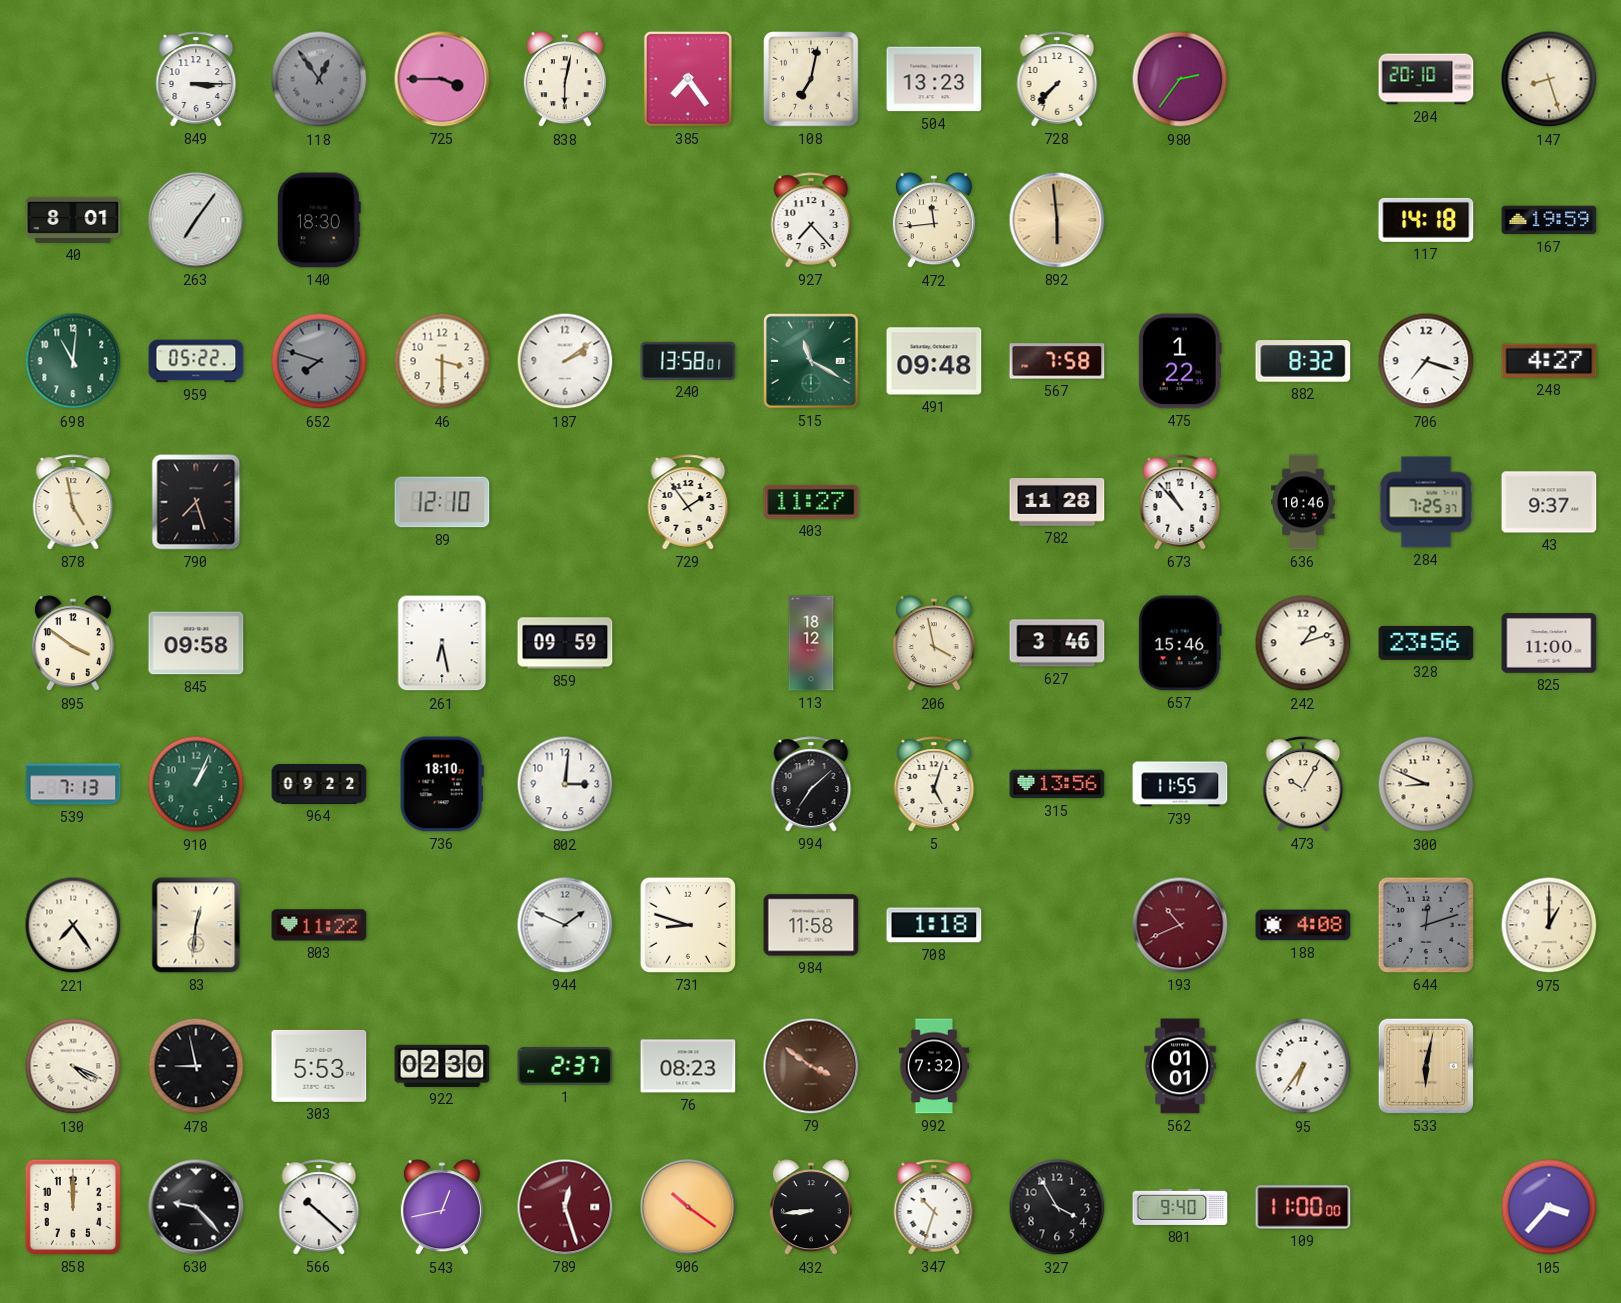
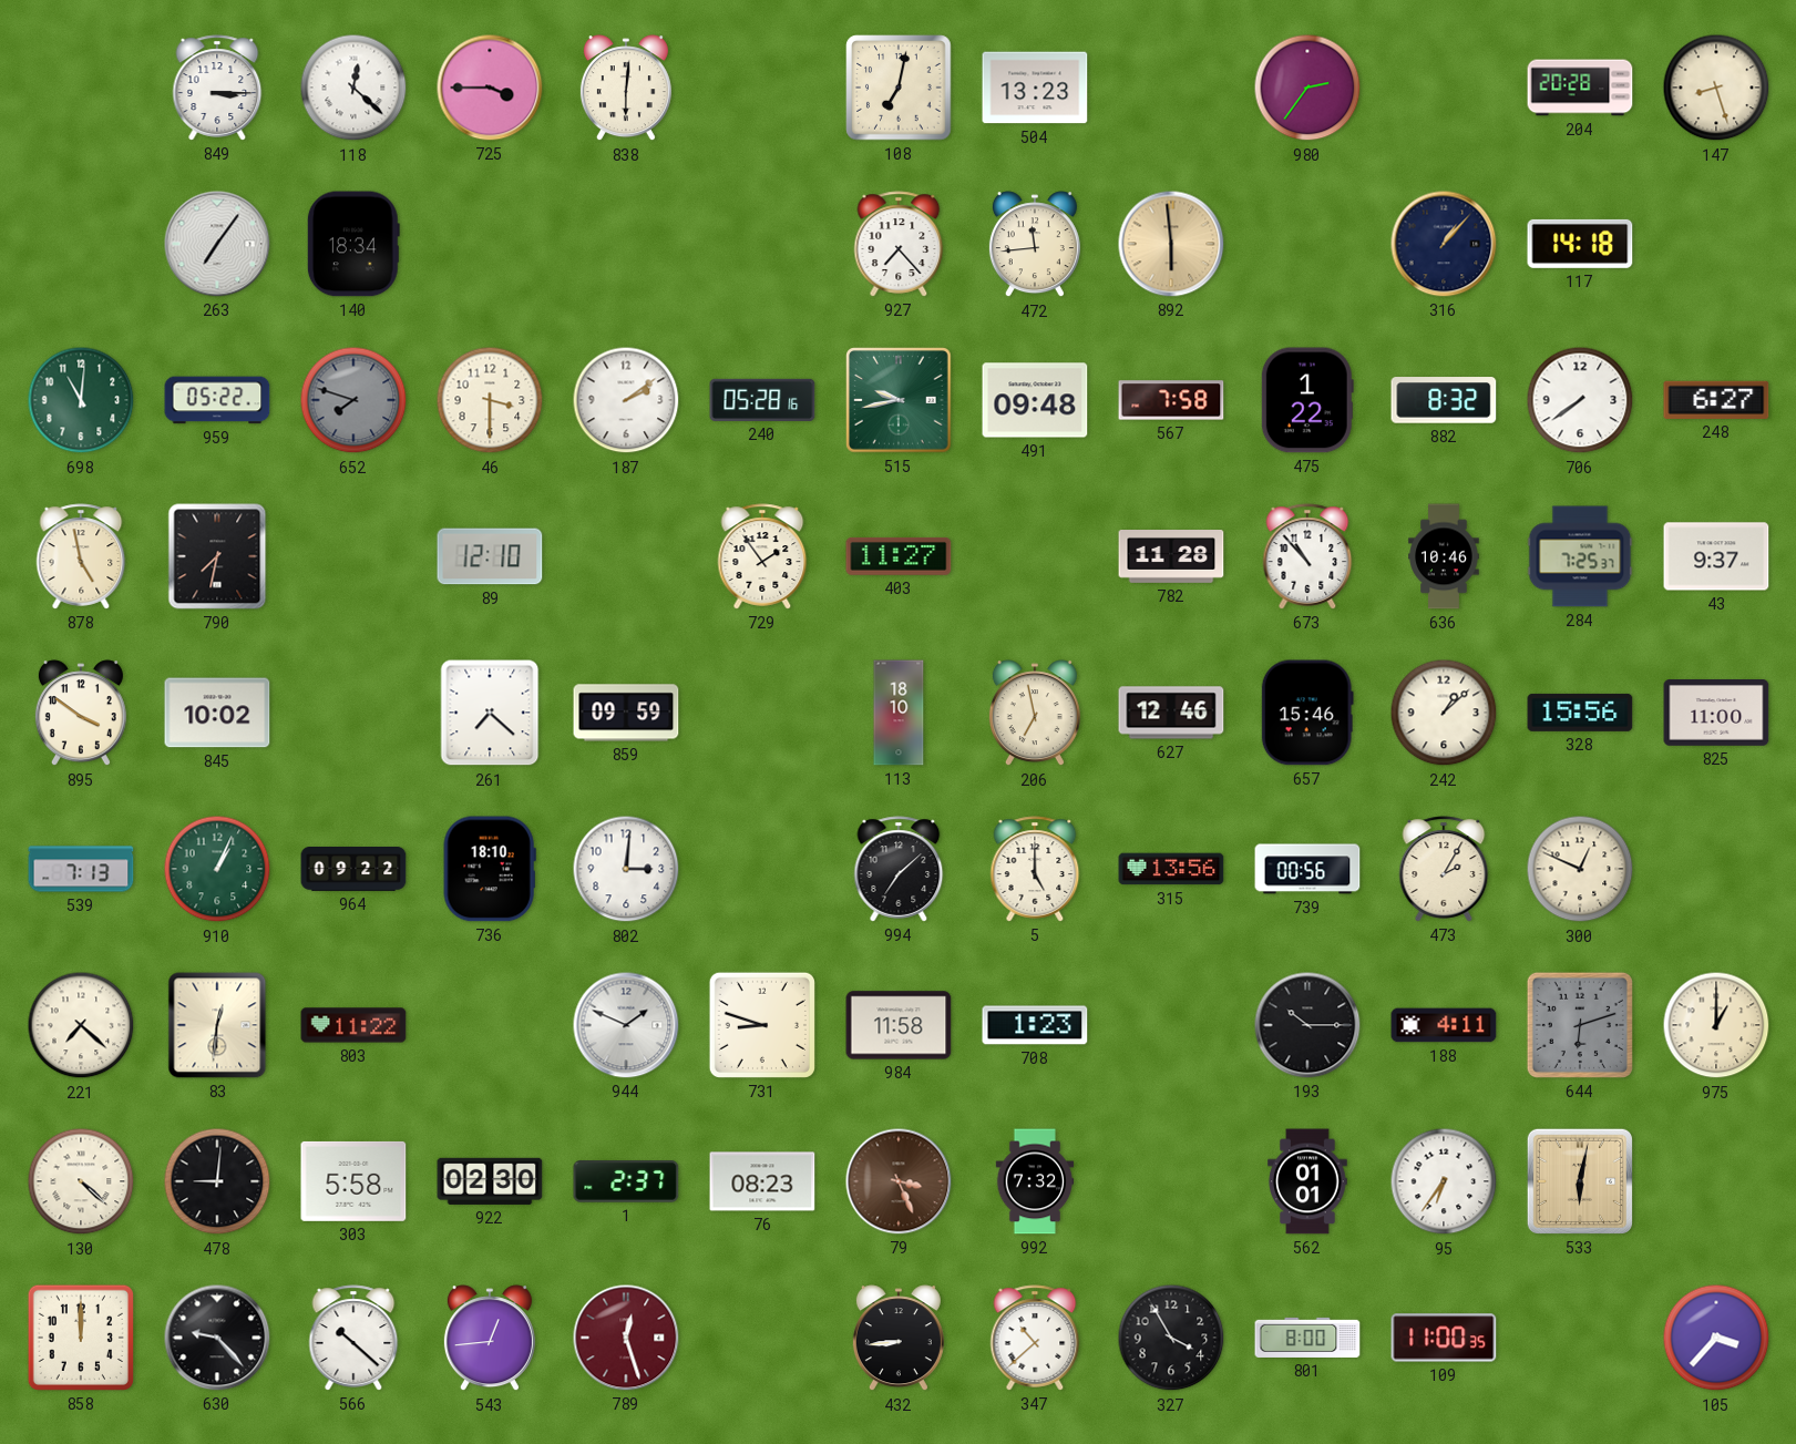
118: 12:54 -> 12:22
118 dial: grey -> white
838: 6:02 -> 6:01
385: 7:24 -> none
728: 7:37 -> none
204: 20:10 -> 20:28
40: 8:01 -> none
140: 18:30 -> 18:34
316: none -> 1:07
167: 19:59 -> none
240: 13:58 -> 05:28
515: 11:20 -> 9:43
706: 7:18 -> 7:39
248: 4:27 -> 6:27
790: 7:27 -> 7:32
845: 09:58 -> 10:02
261: 6:28 -> 7:22
113: 18:12 -> 18:10
206: 3:58 -> 6:58
627: 3:46 -> 12:46
242: 1:12 -> 1:08
328: 23:56 -> 15:56
5: 5:03 -> 5:00
739: 11:55 -> 00:56
473: 10:05 -> 2:05
300: 8:49 -> 12:49
221: 7:24 -> 7:22
708: 1:18 -> 1:23
193: 10:41 -> 10:15
193 dial: burgundy -> black
188: 4:08 -> 4:11
644: 12:12 -> 6:12
130: 4:19 -> 4:22
478: 8:58 -> 9:01
303: 5:53 -> 5:58
79: 3:51 -> 3:26
543: 12:43 -> 12:44
906: 10:21 -> none
347: 10:33 -> 10:38
801: 9:40 -> 8:00
109: 11:00:00 -> 11:00:35
